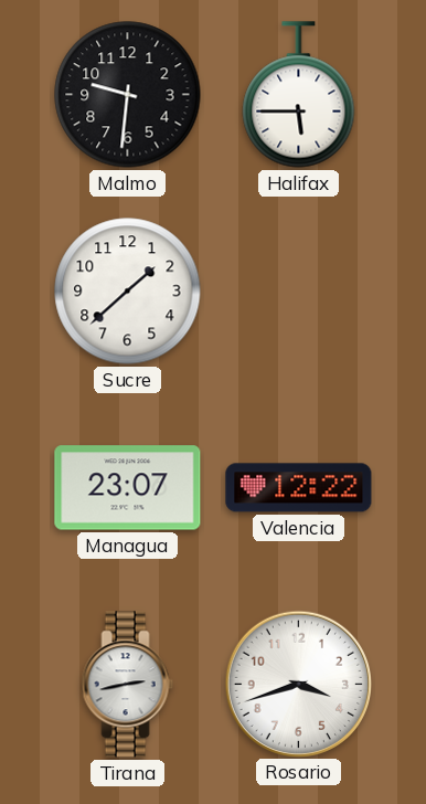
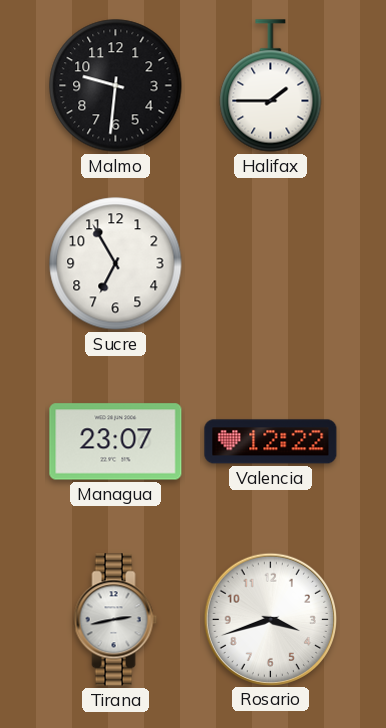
Halifax: 5:45 -> 1:45
Sucre: 1:38 -> 6:55
